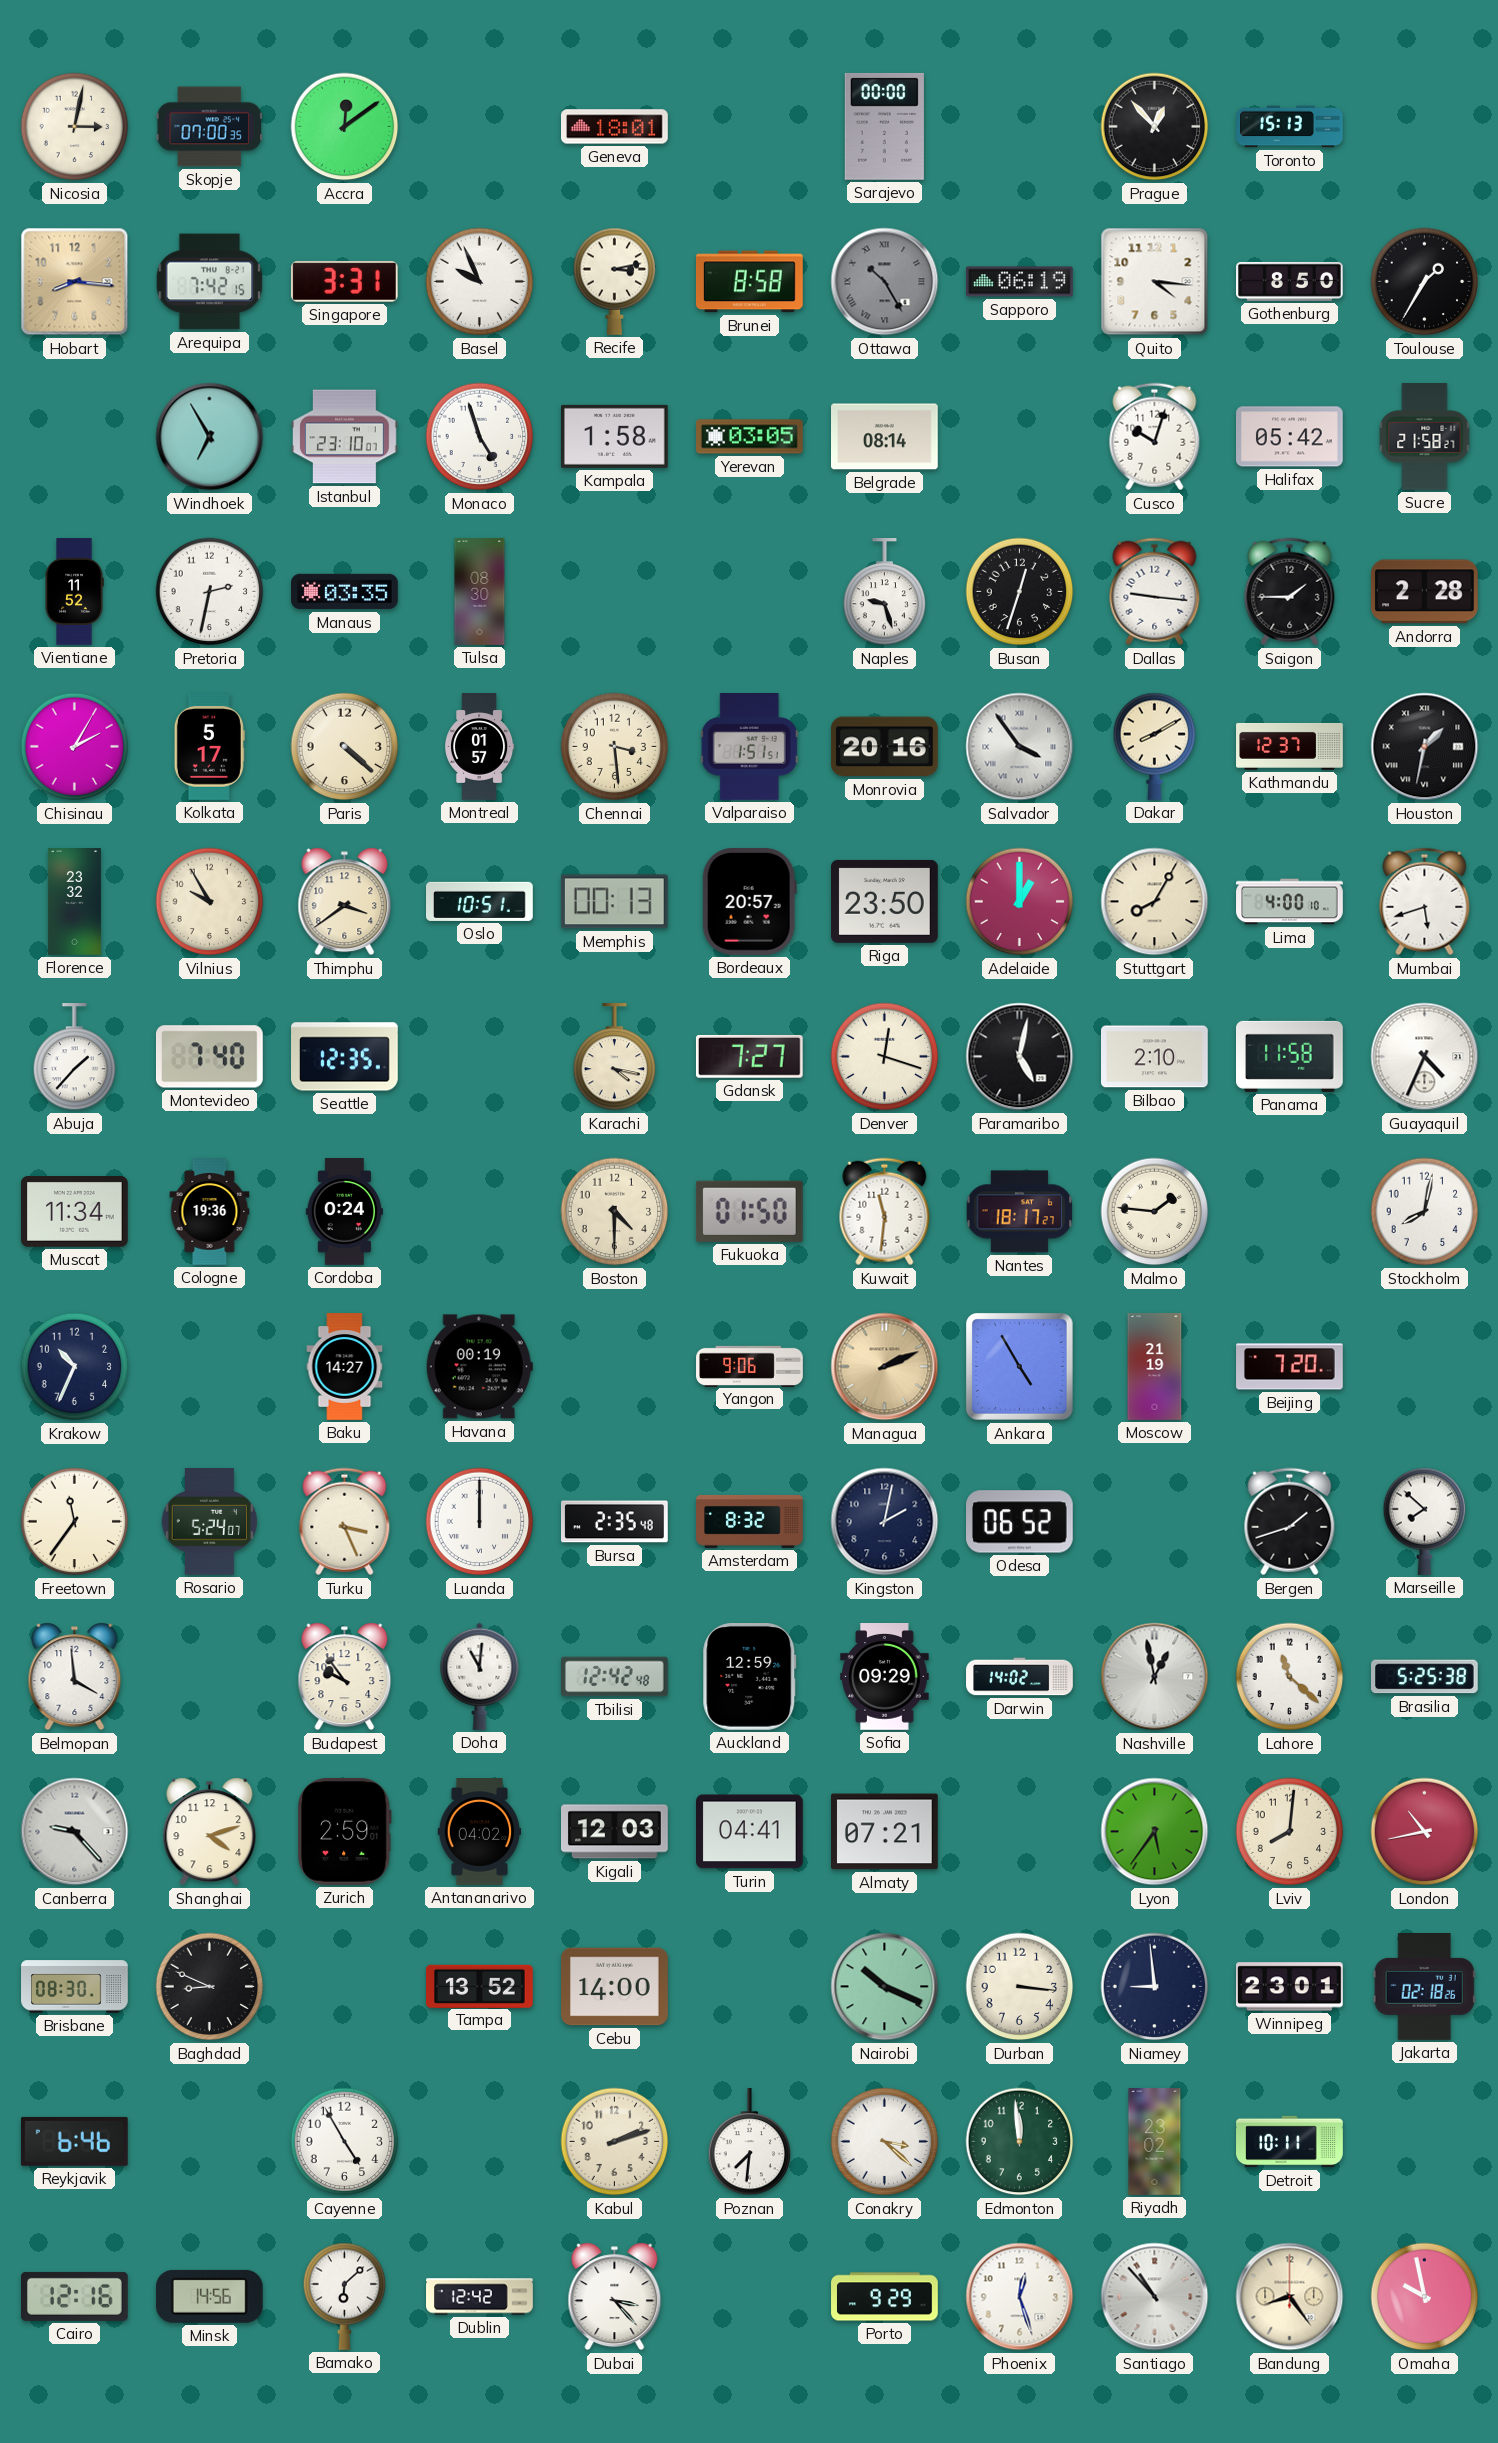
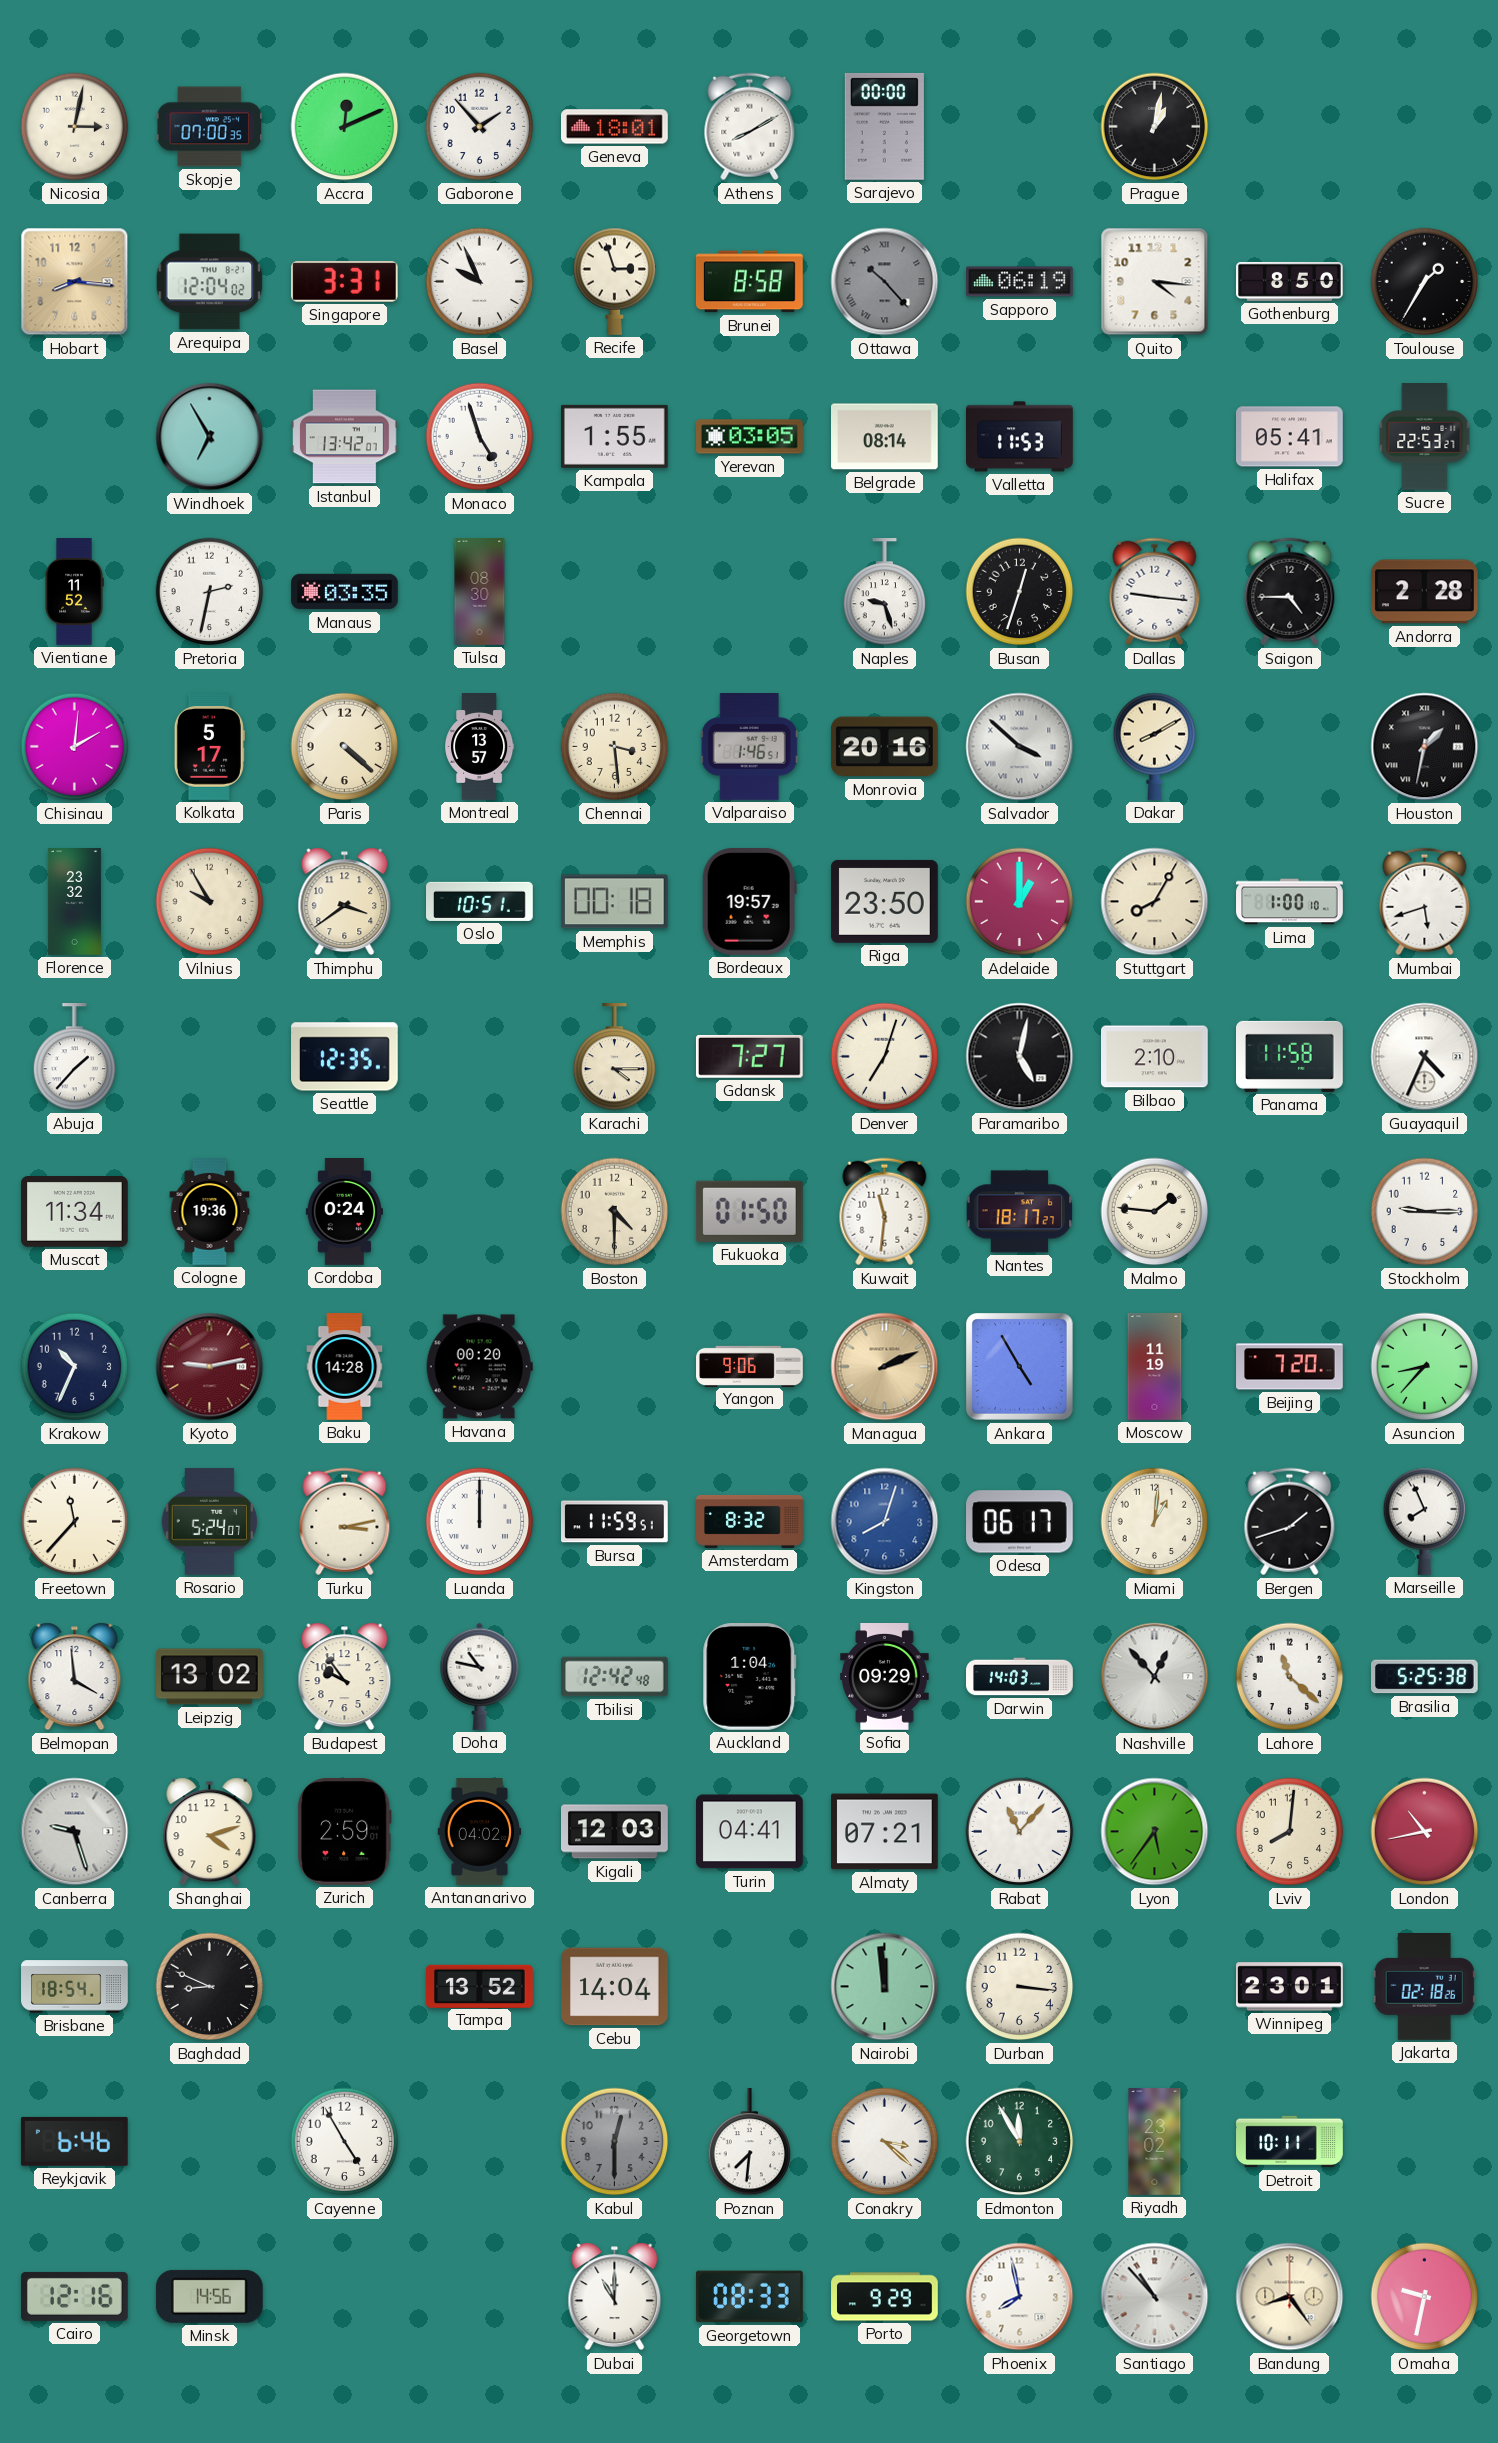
Accra: 12:09 -> 12:11
Gaborone: none -> 1:53
Athens: none -> 8:10
Prague: 12:53 -> 1:02
Toronto: 15:13 -> none
Arequipa: 7:42 -> 12:04
Recife: 3:13 -> 2:57
Ottawa: 10:25 -> 10:23
Istanbul: 23:10 -> 13:42
Kampala: 1:58 -> 1:55
Valletta: none -> 11:53
Cusco: 10:03 -> none
Halifax: 05:42 -> 05:41
Sucre: 21:58 -> 22:53
Saigon: 1:45 -> 4:45
Chisinau: 2:05 -> 2:01
Montreal: 01:57 -> 13:57
Valparaiso: 1:51 -> 1:46
Salvador: 3:54 -> 3:52
Kathmandu: 12:37 -> none
Memphis: 00:13 -> 00:18
Bordeaux: 20:57 -> 19:57
Lima: 4:00 -> 1:00
Montevideo: 7:40 -> none
Karachi: 4:17 -> 4:15
Denver: 12:18 -> 7:03
Stockholm: 8:02 -> 9:15
Kyoto: none -> 9:13
Baku: 14:27 -> 14:28
Havana: 00:19 -> 00:20
Moscow: 21:19 -> 11:19
Asuncion: none -> 8:37
Freetown: 11:36 -> 11:37
Turku: 3:26 -> 3:13
Bursa: 2:35 -> 11:59
Kingston: 2:02 -> 8:03
Kingston dial: navy -> blue
Odesa: 06:52 -> 06:17
Miami: none -> 1:01
Marseille: 7:52 -> 7:56
Leipzig: none -> 13:02
Doha: 11:01 -> 10:47
Auckland: 12:59 -> 1:04
Darwin: 14:02 -> 14:03
Nashville: 12:58 -> 12:53
Canberra: 9:23 -> 9:27
Rabat: none -> 11:07
Brisbane: 08:30 -> 18:54
Cebu: 14:00 -> 14:04
Nairobi: 10:19 -> 11:59
Niamey: 8:59 -> none
Kabul: 2:12 -> 12:30
Kabul dial: cream -> grey
Edmonton: 11:59 -> 11:55
Bamako: 6:08 -> none
Dublin: 12:42 -> none
Dubai: 3:23 -> 11:00
Georgetown: none -> 08:33
Phoenix: 12:27 -> 7:58
Omaha: 9:58 -> 9:32
